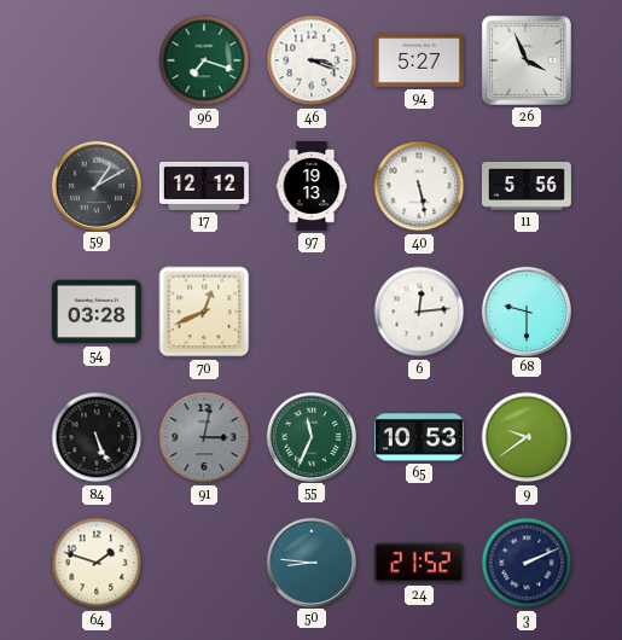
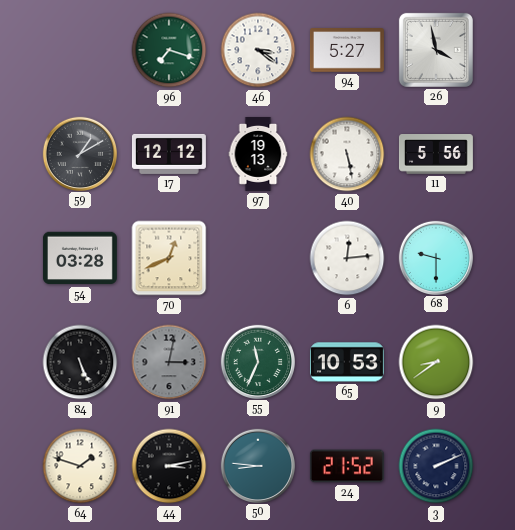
46: 3:18 -> 3:21
26: 3:56 -> 3:58
9: 9:39 -> 8:39
44: none -> 3:13
